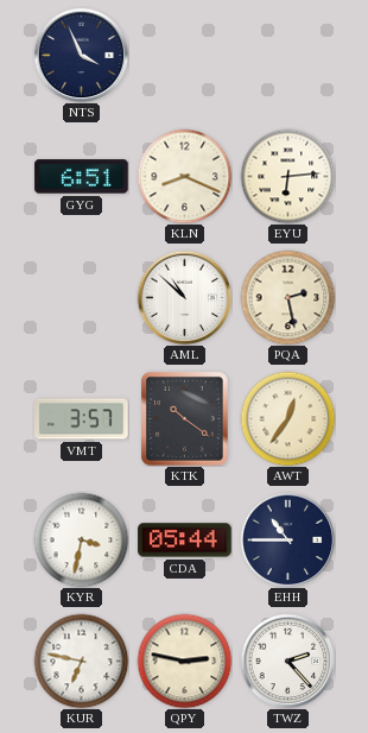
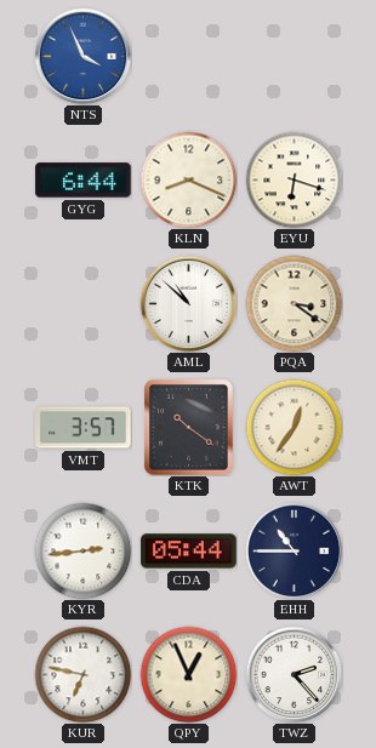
NTS dial: navy -> blue
GYG: 6:51 -> 6:44
EYU: 6:14 -> 6:18
PQA: 2:28 -> 3:21
KYR: 3:32 -> 2:44
QPY: 2:47 -> 12:56
